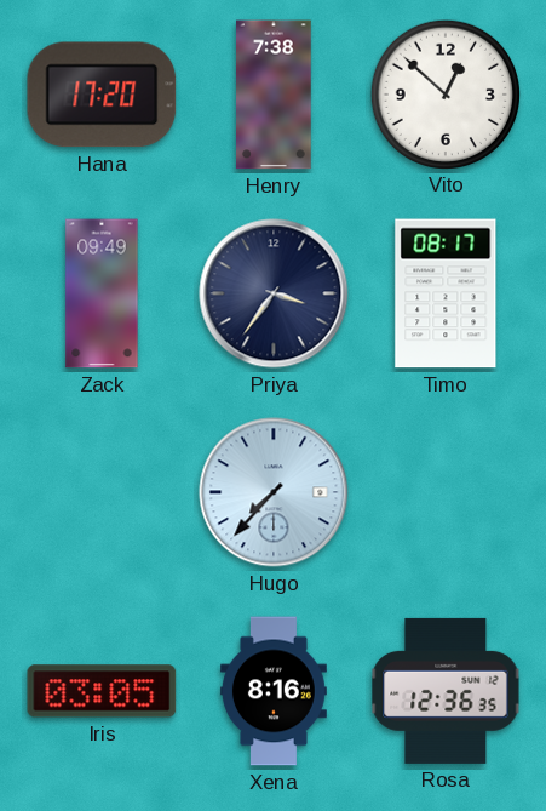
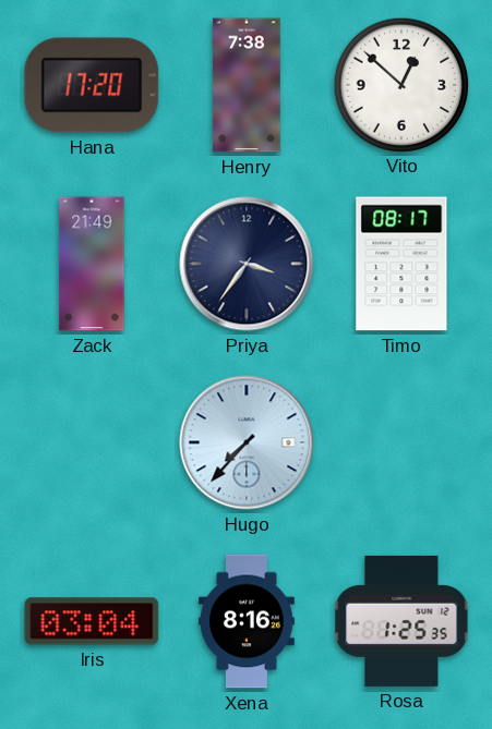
Zack: 09:49 -> 21:49
Iris: 03:05 -> 03:04
Rosa: 12:36 -> 1:25
